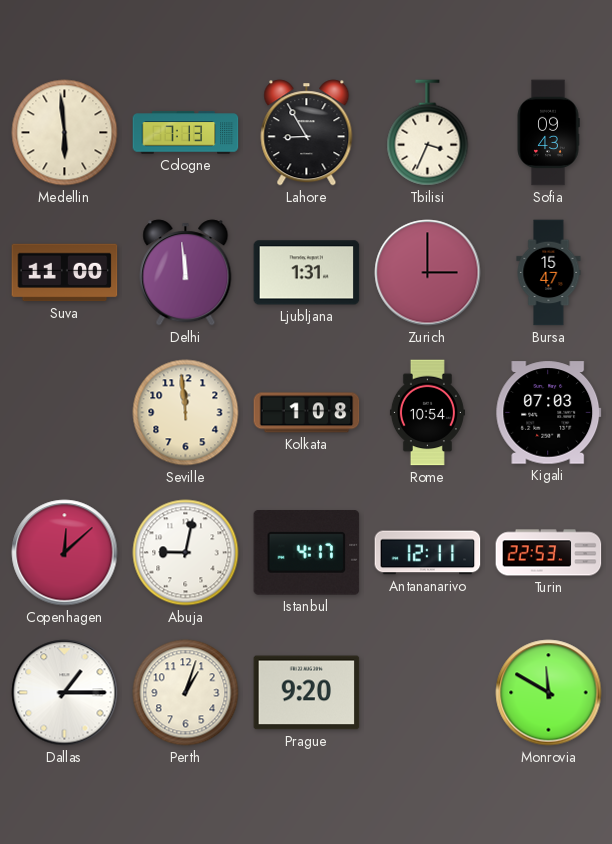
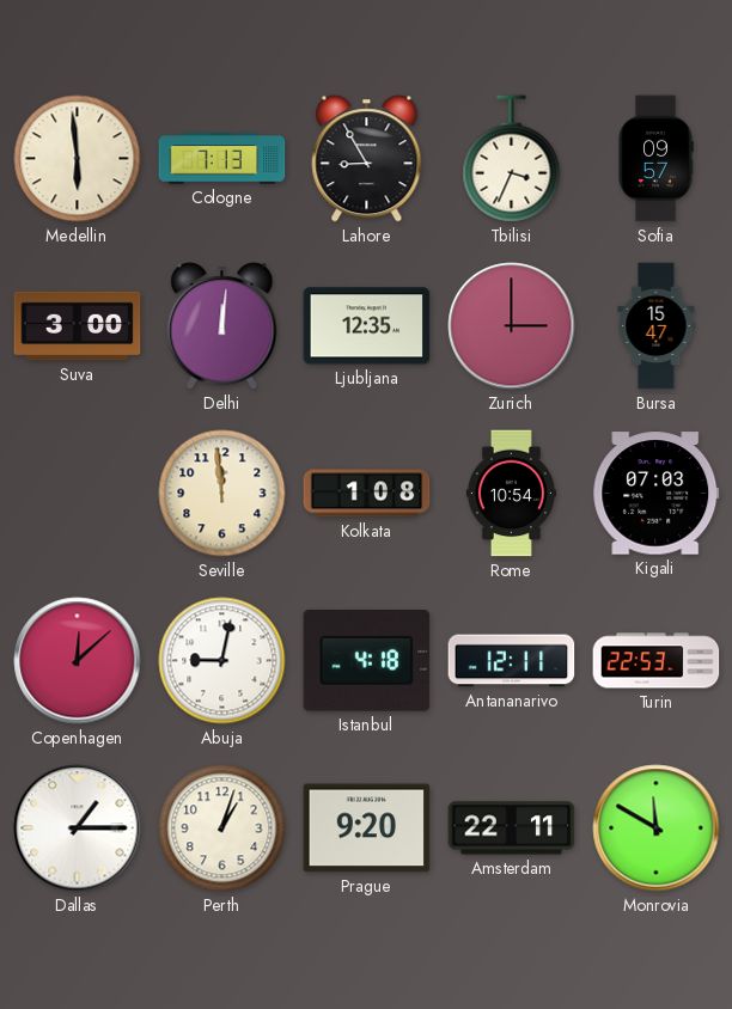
Sofia: 09:43 -> 09:57
Suva: 11:00 -> 3:00
Delhi: 11:59 -> 12:01
Ljubljana: 1:31 -> 12:35
Istanbul: 4:17 -> 4:18
Amsterdam: none -> 22:11
